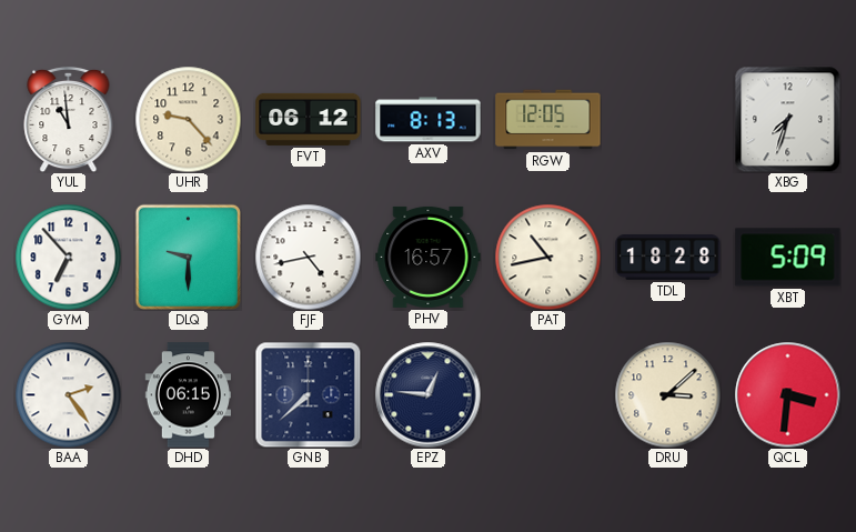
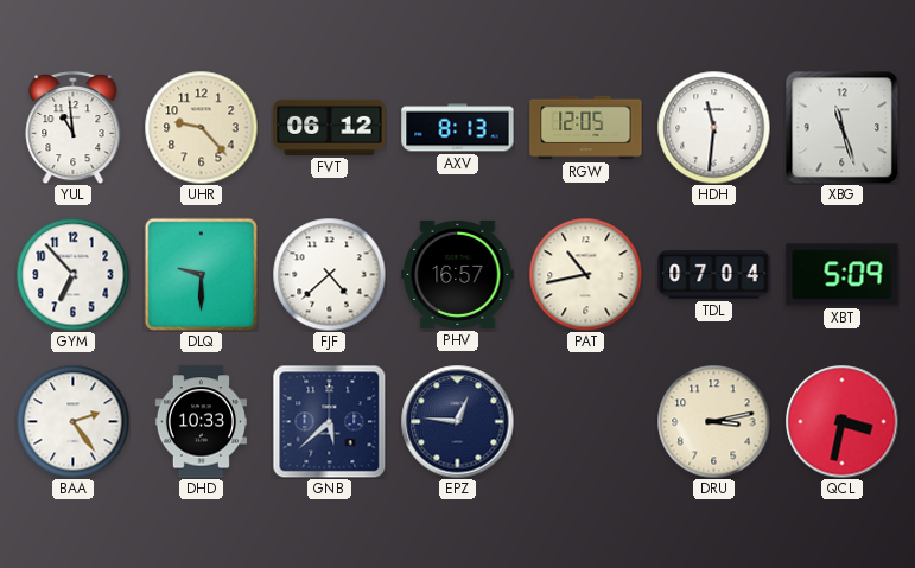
HDH: none -> 11:31
XBG: 7:33 -> 11:27
FJF: 4:43 -> 4:38
TDL: 18:28 -> 07:04
DHD: 06:15 -> 10:33
GNB: 7:38 -> 5:38
DRU: 3:08 -> 3:13
QCL: 3:31 -> 3:32
